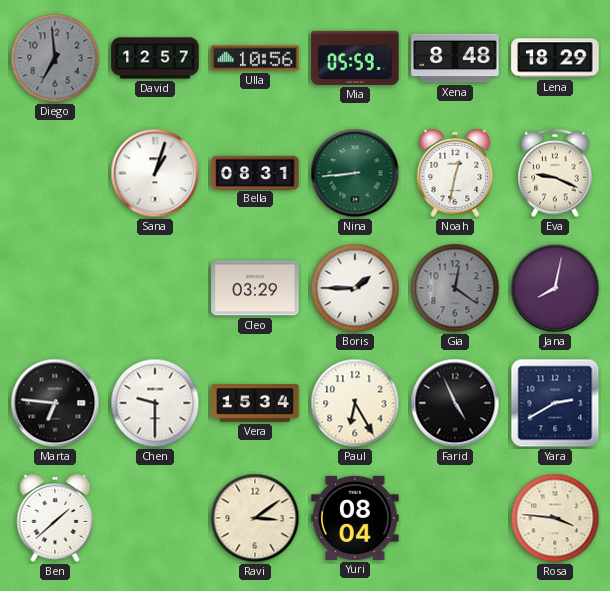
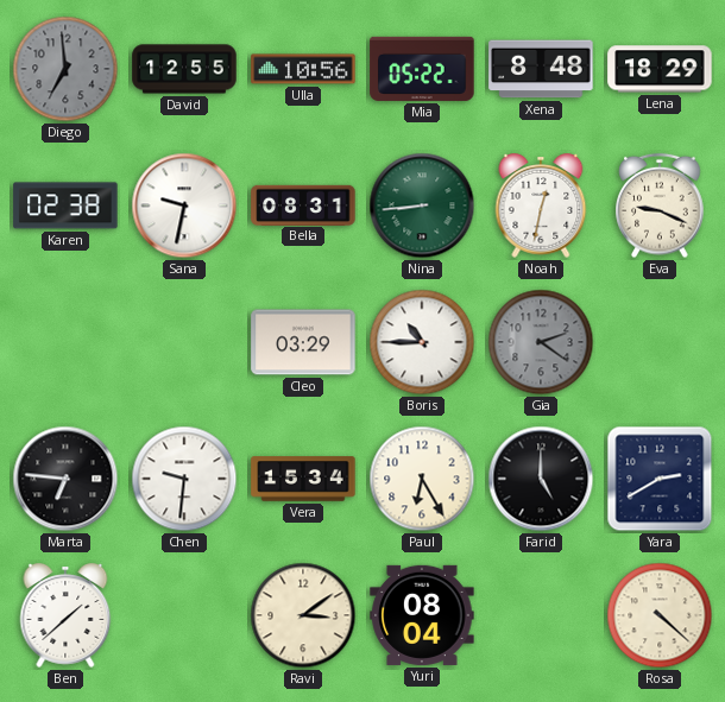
David: 12:57 -> 12:55
Mia: 05:59 -> 05:22
Karen: none -> 02:38
Sana: 1:03 -> 9:32
Boris: 1:45 -> 10:45
Gia: 12:21 -> 2:21
Jana: 8:02 -> none
Chen: 9:30 -> 9:31
Farid: 4:56 -> 5:00
Rosa: 3:46 -> 4:22
